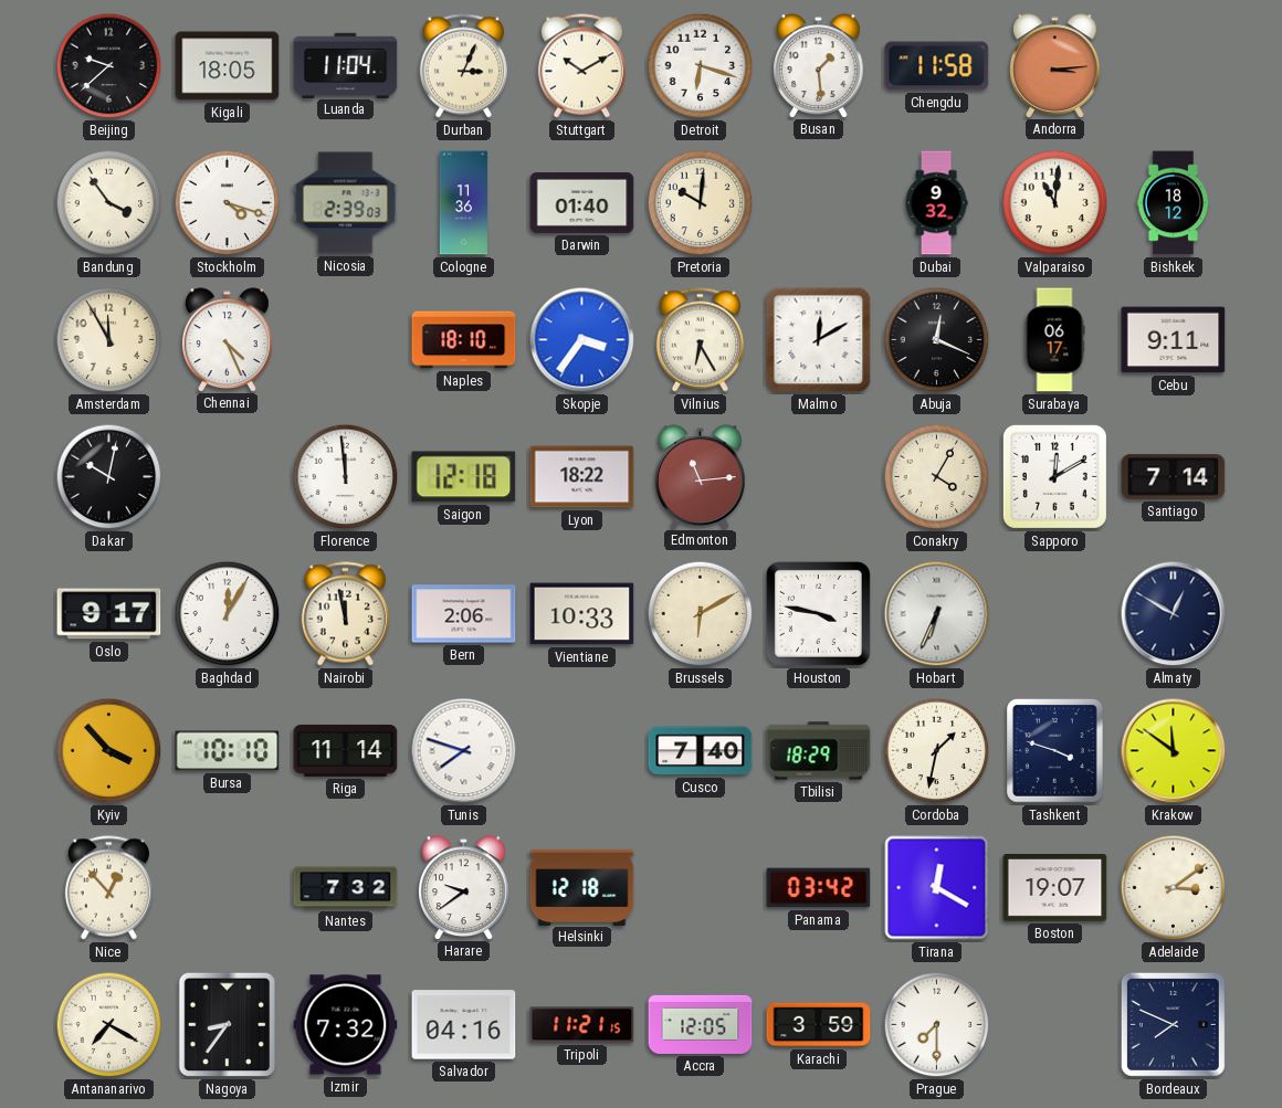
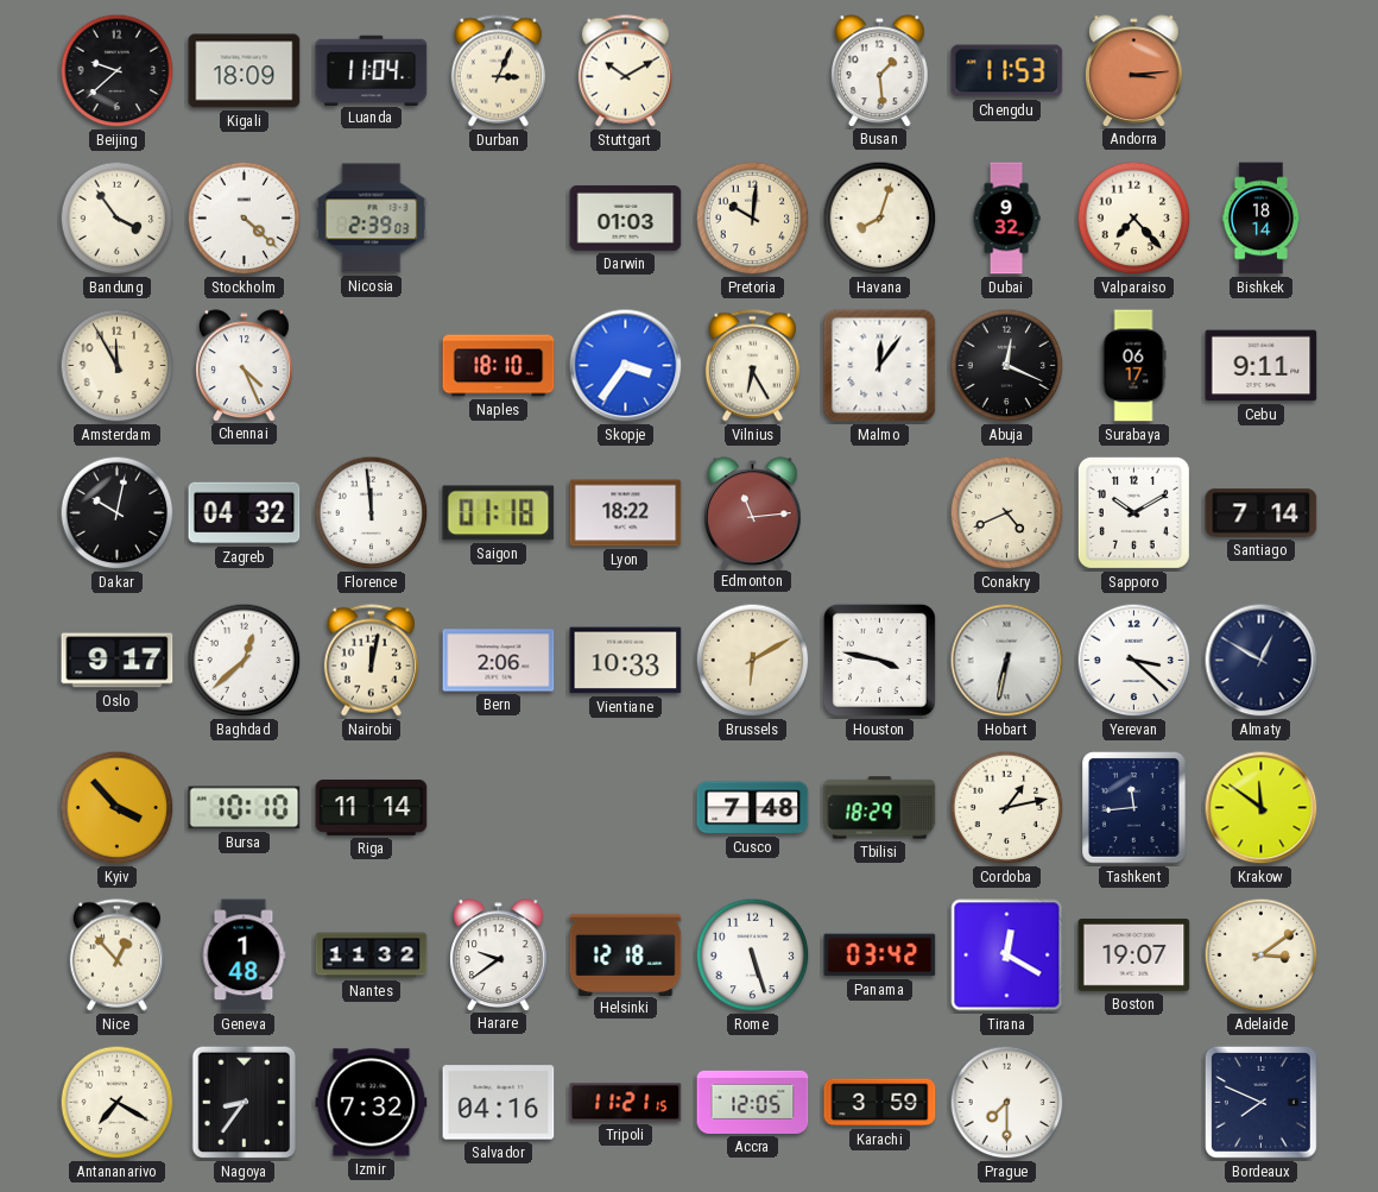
Kigali: 18:05 -> 18:09
Detroit: 6:18 -> none
Chengdu: 11:58 -> 11:53
Stockholm: 4:18 -> 4:22
Cologne: 11:36 -> none
Darwin: 01:40 -> 01:03
Havana: none -> 8:03
Valparaiso: 11:01 -> 7:23
Bishkek: 18:12 -> 18:14
Malmo: 12:10 -> 12:06
Zagreb: none -> 04:32
Saigon: 12:18 -> 01:18
Conakry: 4:05 -> 4:41
Sapporo: 12:10 -> 10:10
Baghdad: 12:05 -> 12:38
Nairobi: 11:58 -> 12:02
Hobart: 6:34 -> 6:32
Yerevan: none -> 3:22
Tunis: 7:48 -> none
Cusco: 7:40 -> 7:48
Cordoba: 1:32 -> 1:13
Tashkent: 3:48 -> 11:44
Geneva: none -> 1:48
Nantes: 7:32 -> 11:32
Rome: none -> 5:27
